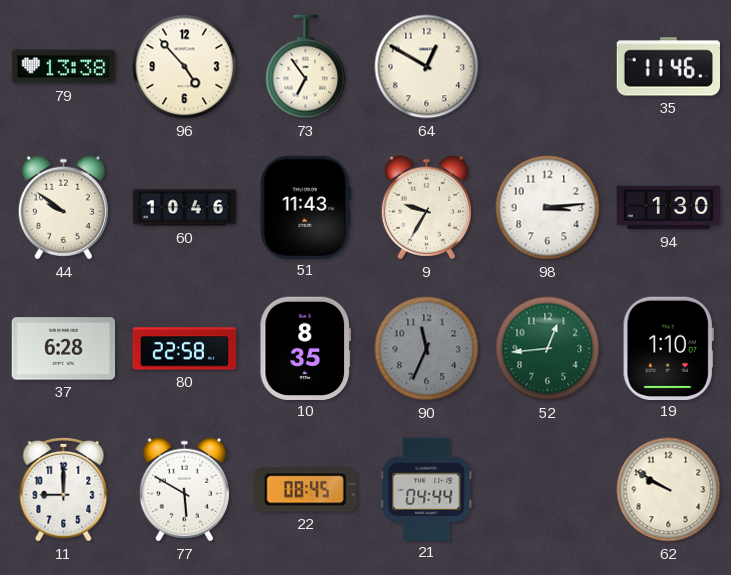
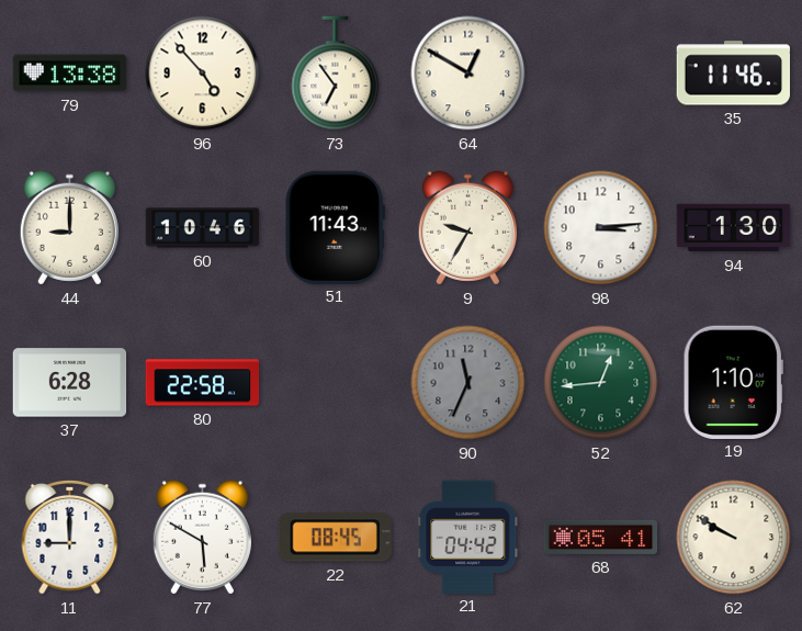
44: 9:51 -> 9:00
10: 8:35 -> none
21: 04:44 -> 04:42
68: none -> 05:41
